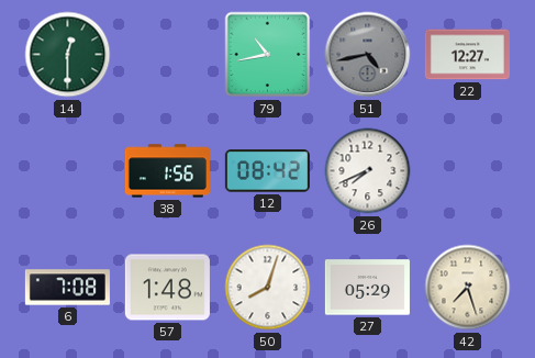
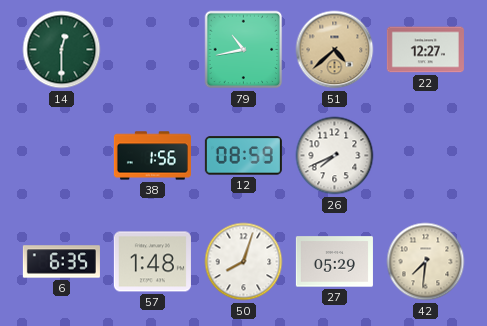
51: 4:43 -> 4:38
51 dial: grey -> champagne
12: 08:42 -> 08:59
6: 7:08 -> 6:35
42: 7:27 -> 7:31
